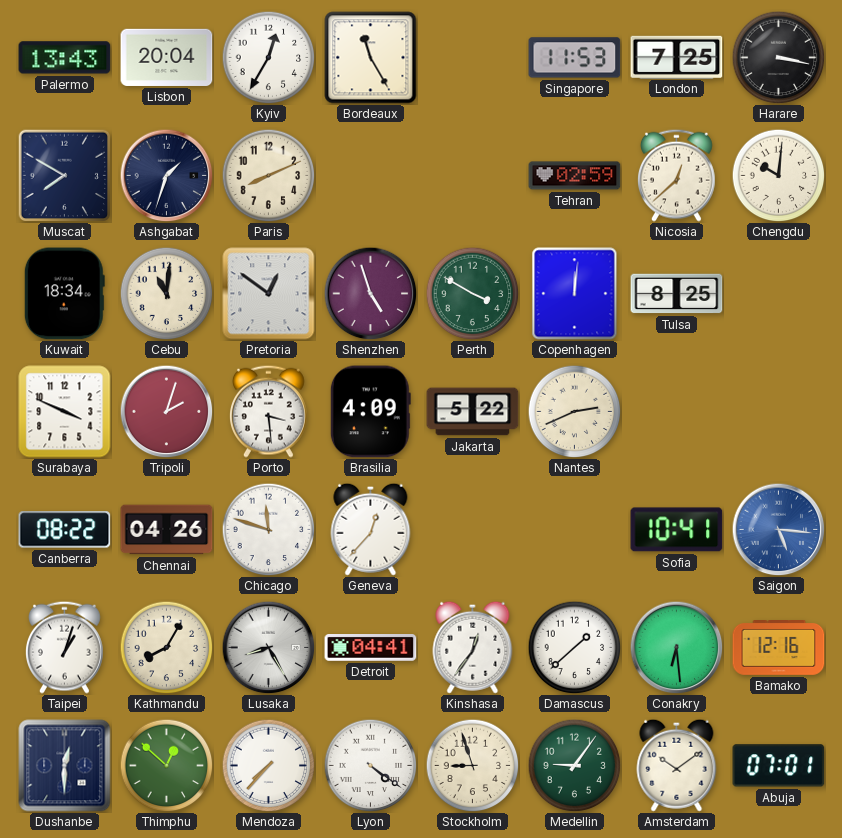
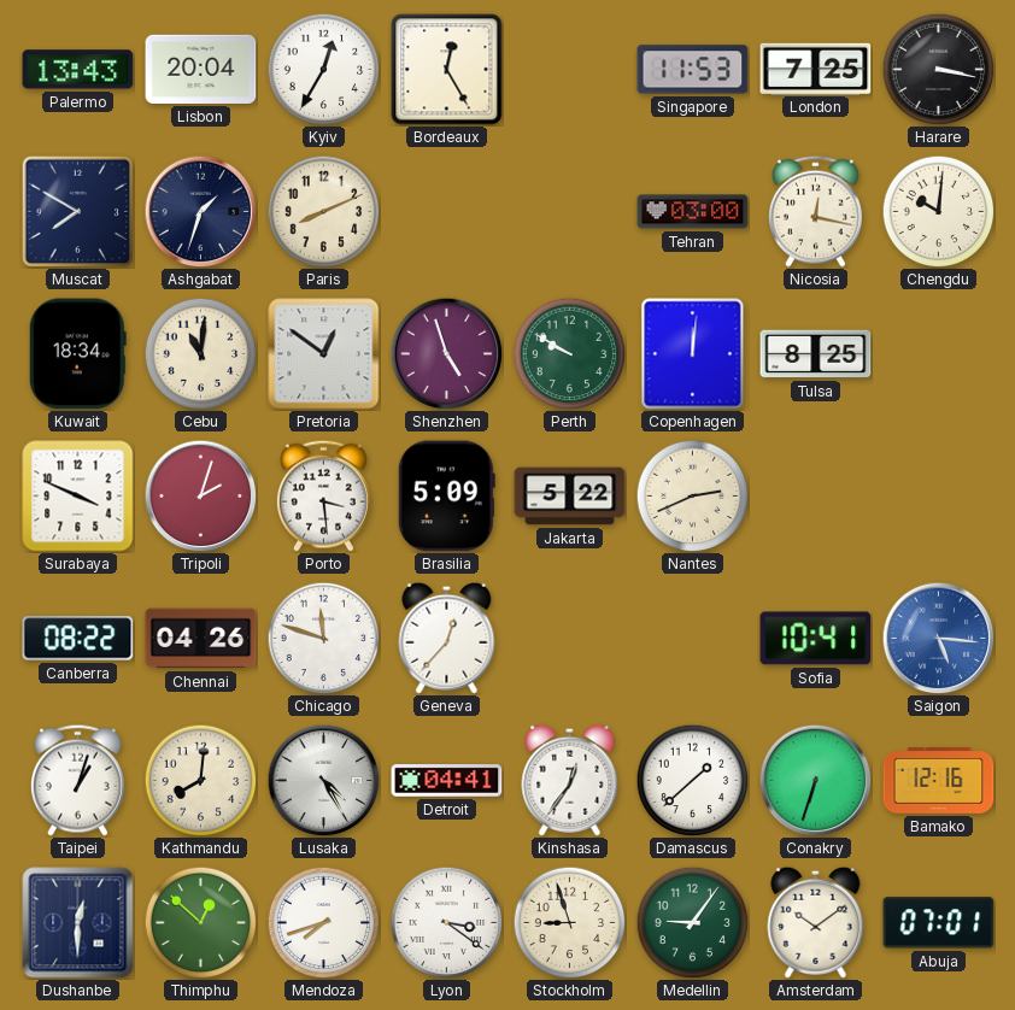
Bordeaux: 11:25 -> 12:25
Tehran: 02:59 -> 03:00
Nicosia: 12:38 -> 12:17
Perth: 3:50 -> 9:50
Brasilia: 4:09 -> 5:09
Kathmandu: 8:05 -> 8:01
Lusaka: 8:25 -> 4:25
Conakry: 6:29 -> 6:33
Mendoza: 7:37 -> 7:42
Lyon: 4:21 -> 3:21
